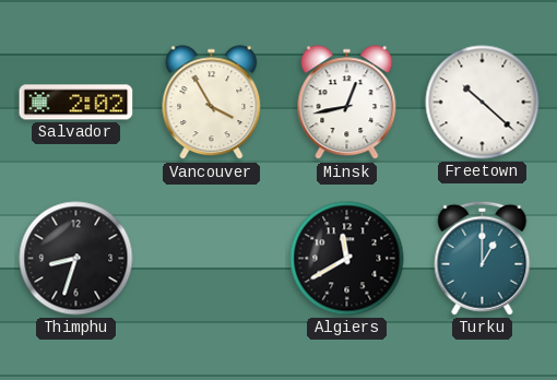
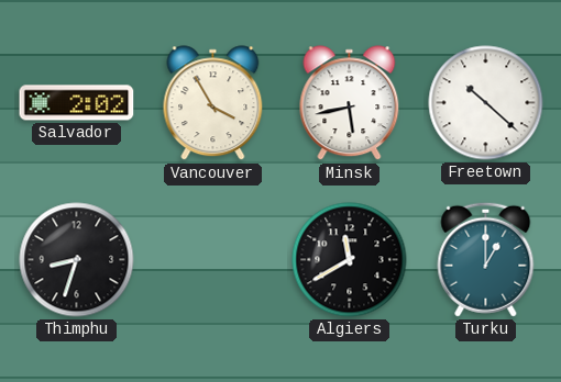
Minsk: 12:43 -> 5:43
